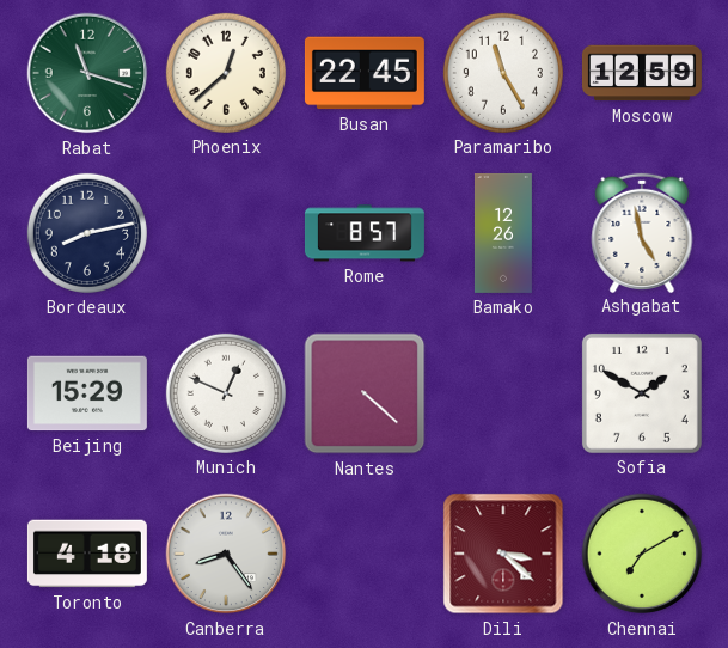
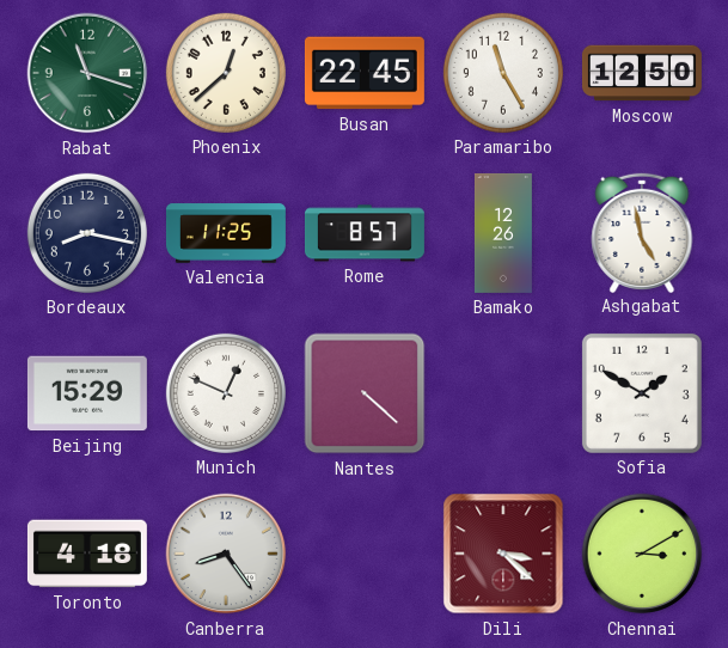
Moscow: 12:59 -> 12:50
Bordeaux: 8:13 -> 8:17
Valencia: none -> 11:25
Chennai: 7:10 -> 3:10
